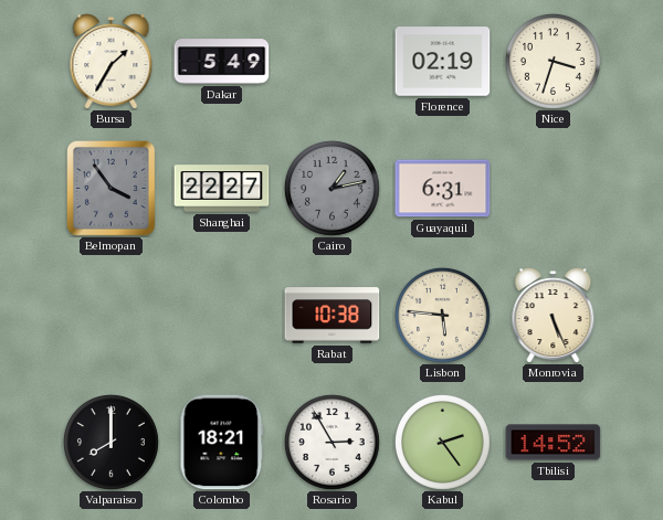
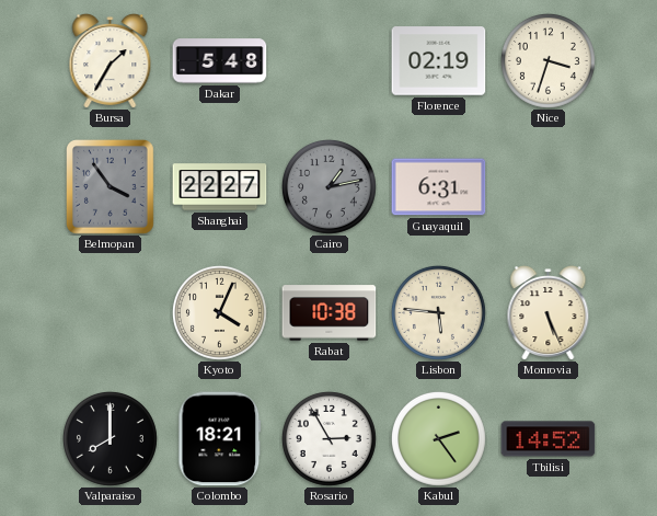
Dakar: 5:49 -> 5:48
Kyoto: none -> 4:04
